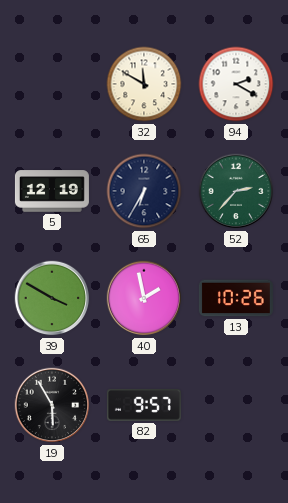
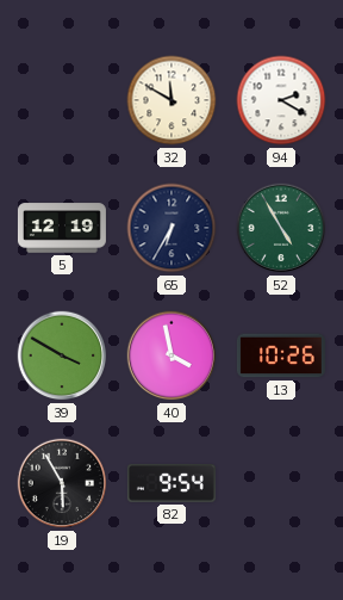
52: 2:37 -> 4:55
40: 1:58 -> 3:58
82: 9:57 -> 9:54
